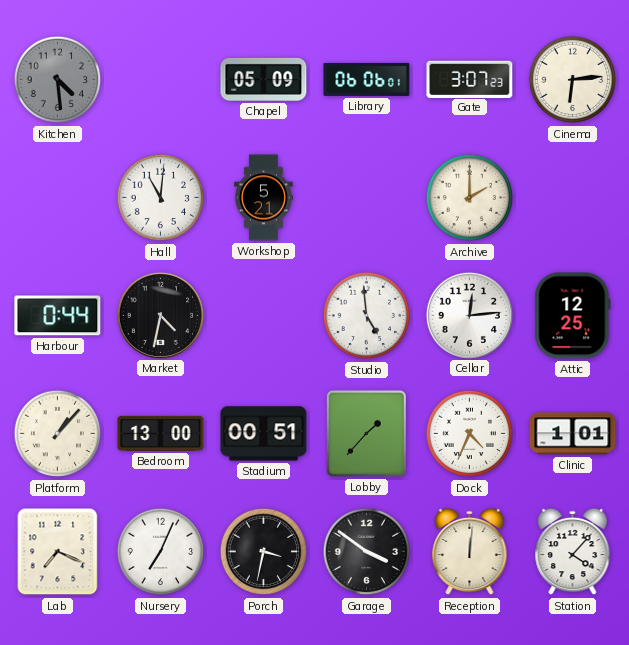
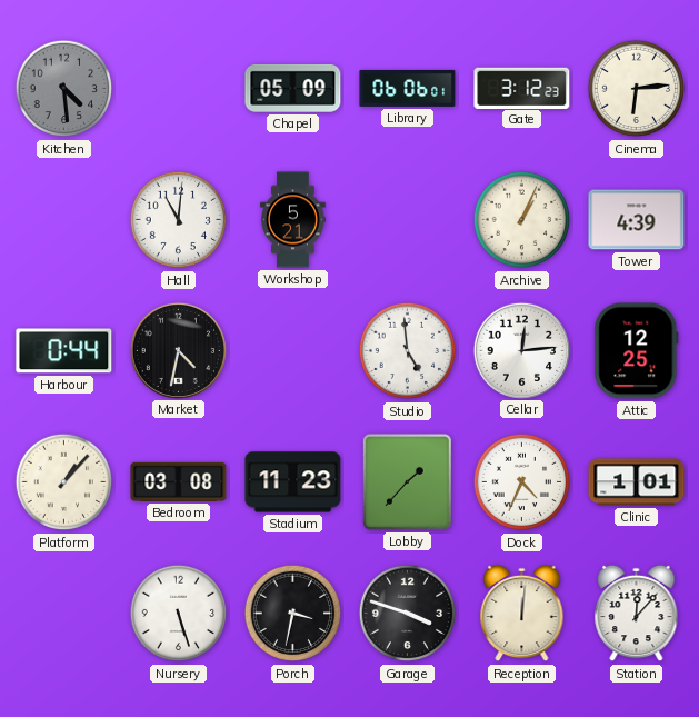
Gate: 3:07 -> 3:12
Archive: 2:00 -> 1:04
Tower: none -> 4:39
Bedroom: 13:00 -> 03:08
Stadium: 00:51 -> 11:23
Lab: 7:19 -> none
Nursery: 7:04 -> 5:27
Garage: 3:51 -> 3:48
Station: 4:07 -> 12:07
